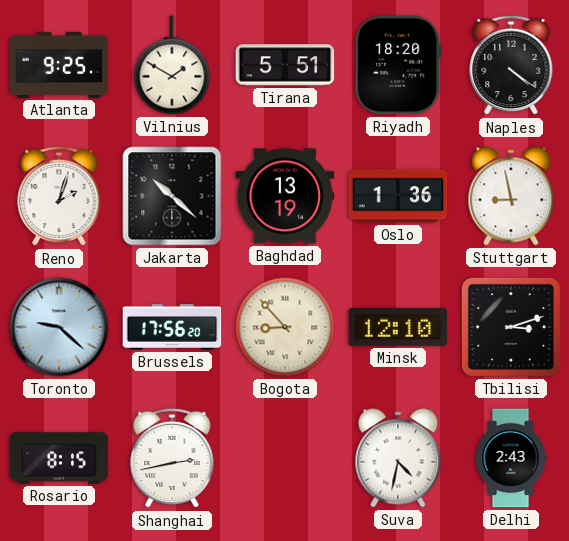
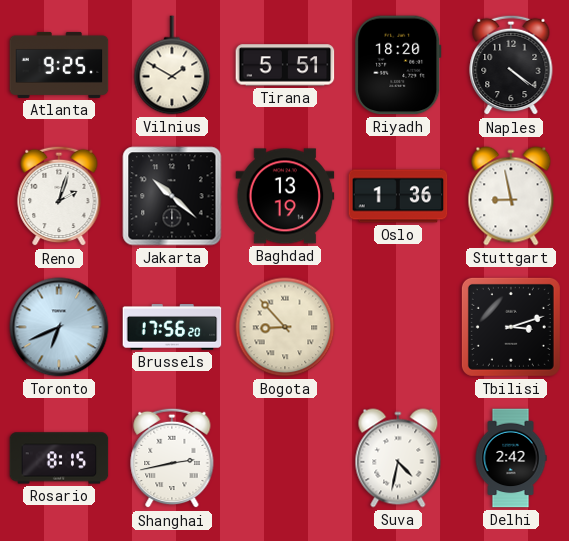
Toronto: 9:22 -> 6:41
Minsk: 12:10 -> none
Delhi: 2:43 -> 2:42
